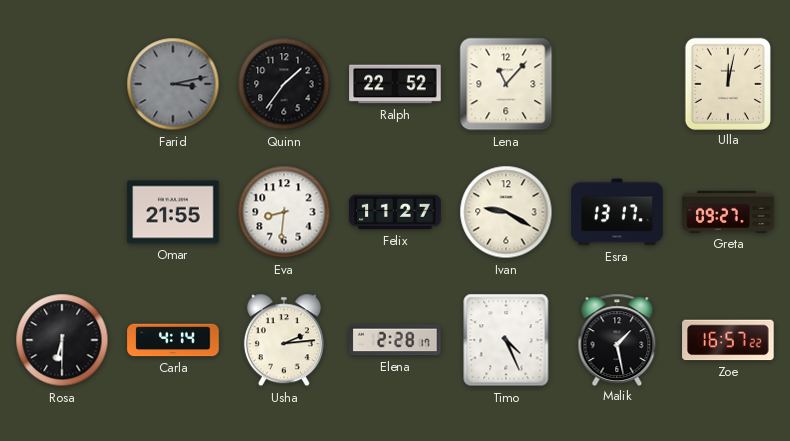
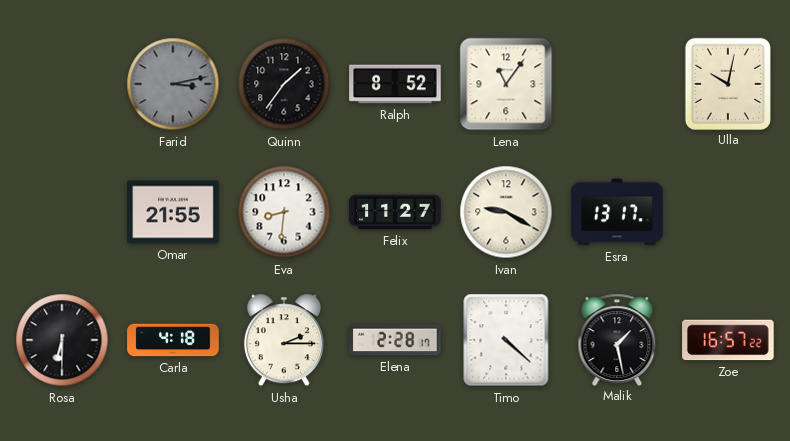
Ralph: 22:52 -> 8:52
Lena: 11:07 -> 11:06
Ulla: 12:02 -> 10:02
Greta: 09:27 -> none
Carla: 4:14 -> 4:18
Usha: 2:14 -> 2:15
Timo: 4:26 -> 4:22
